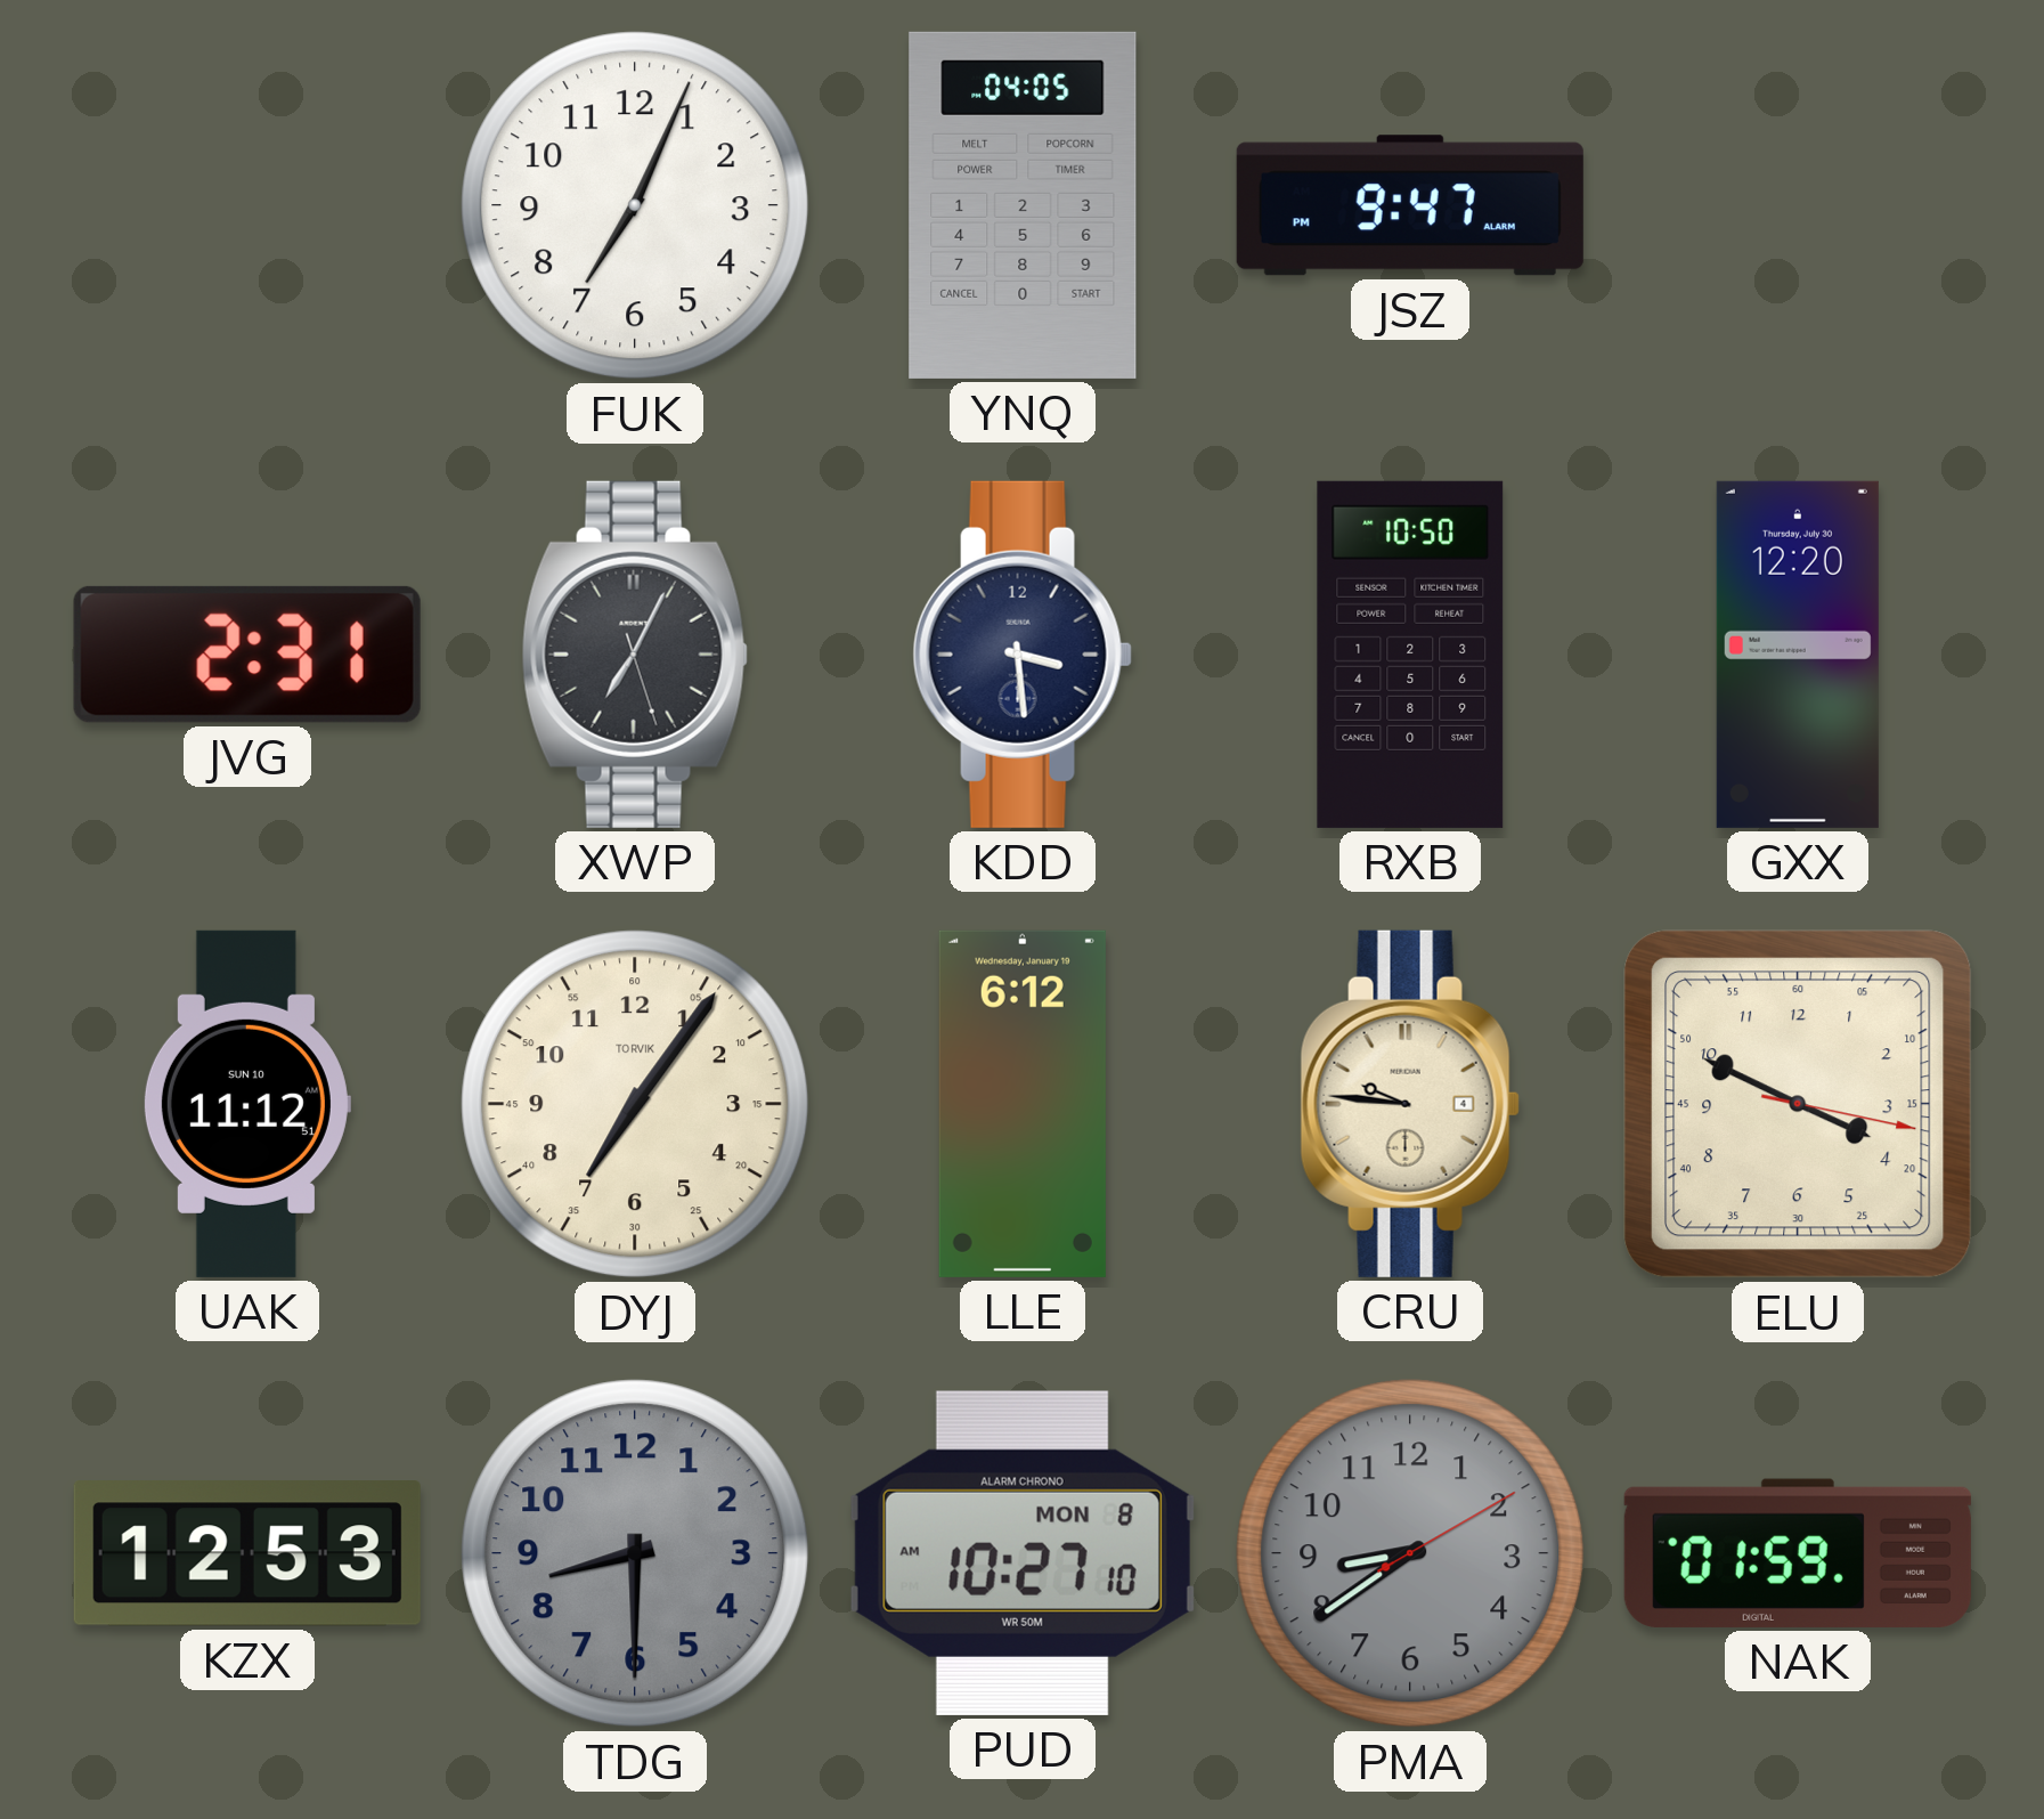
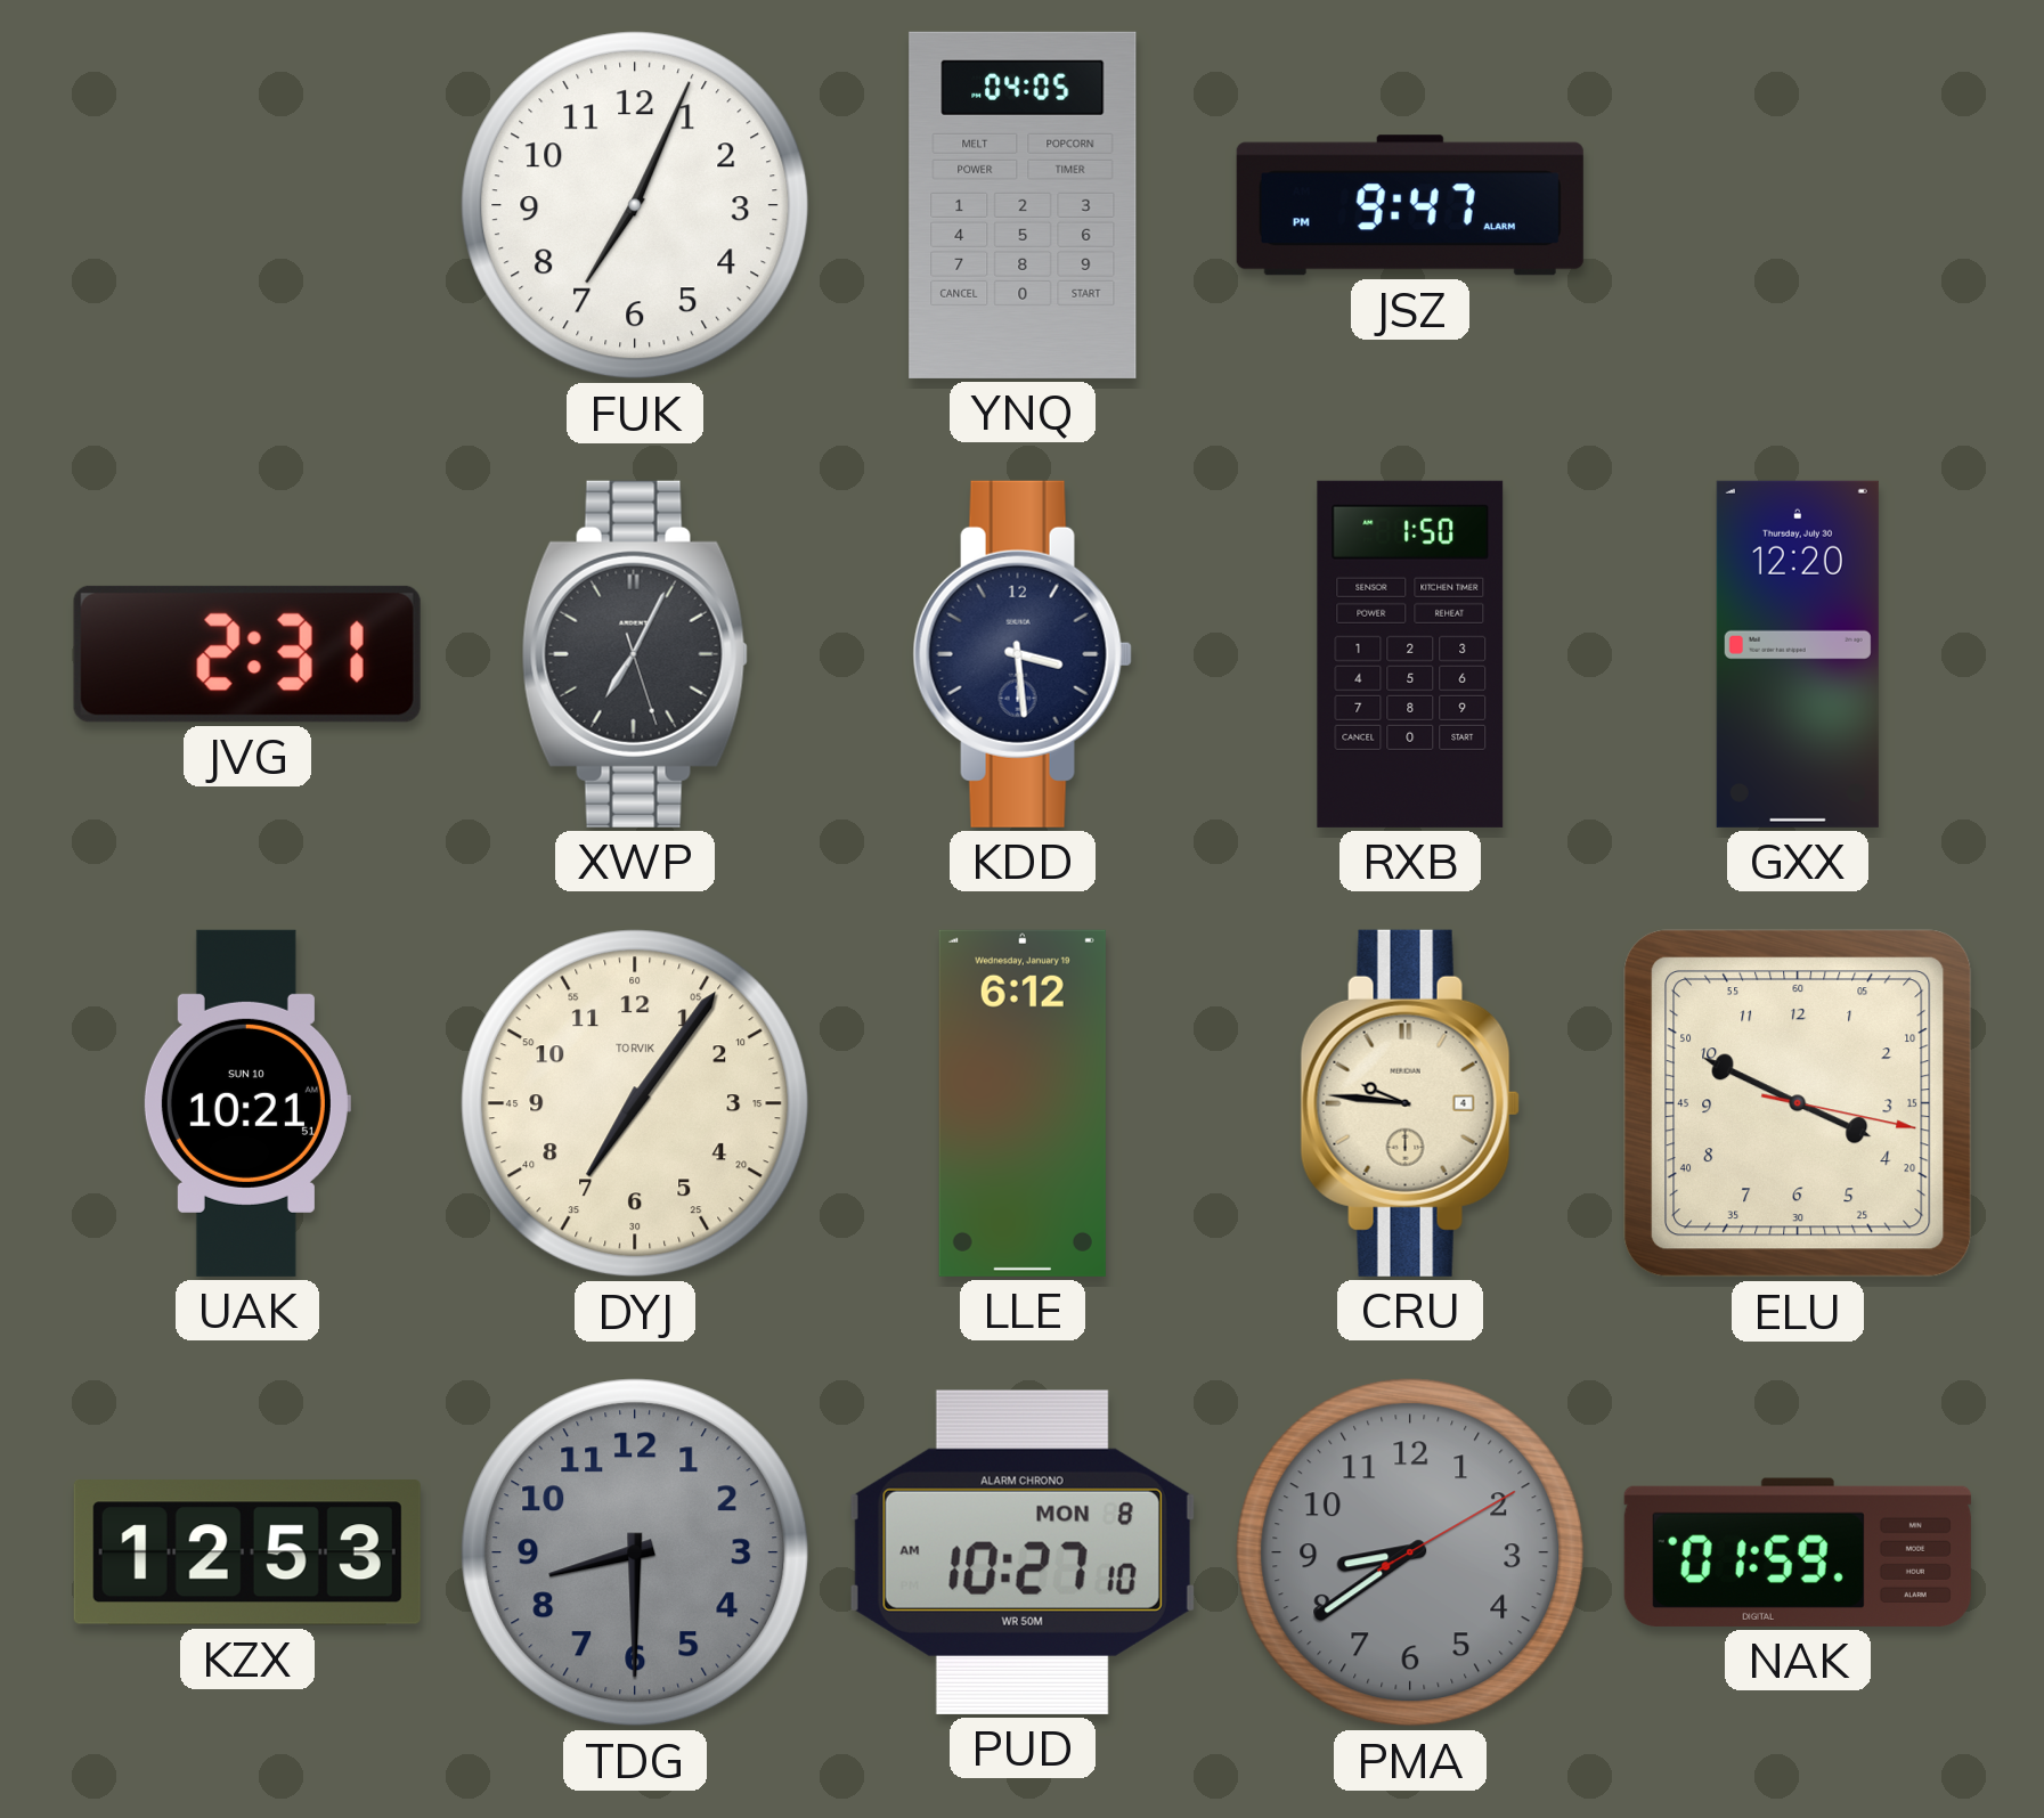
RXB: 10:50 -> 1:50
UAK: 11:12 -> 10:21
